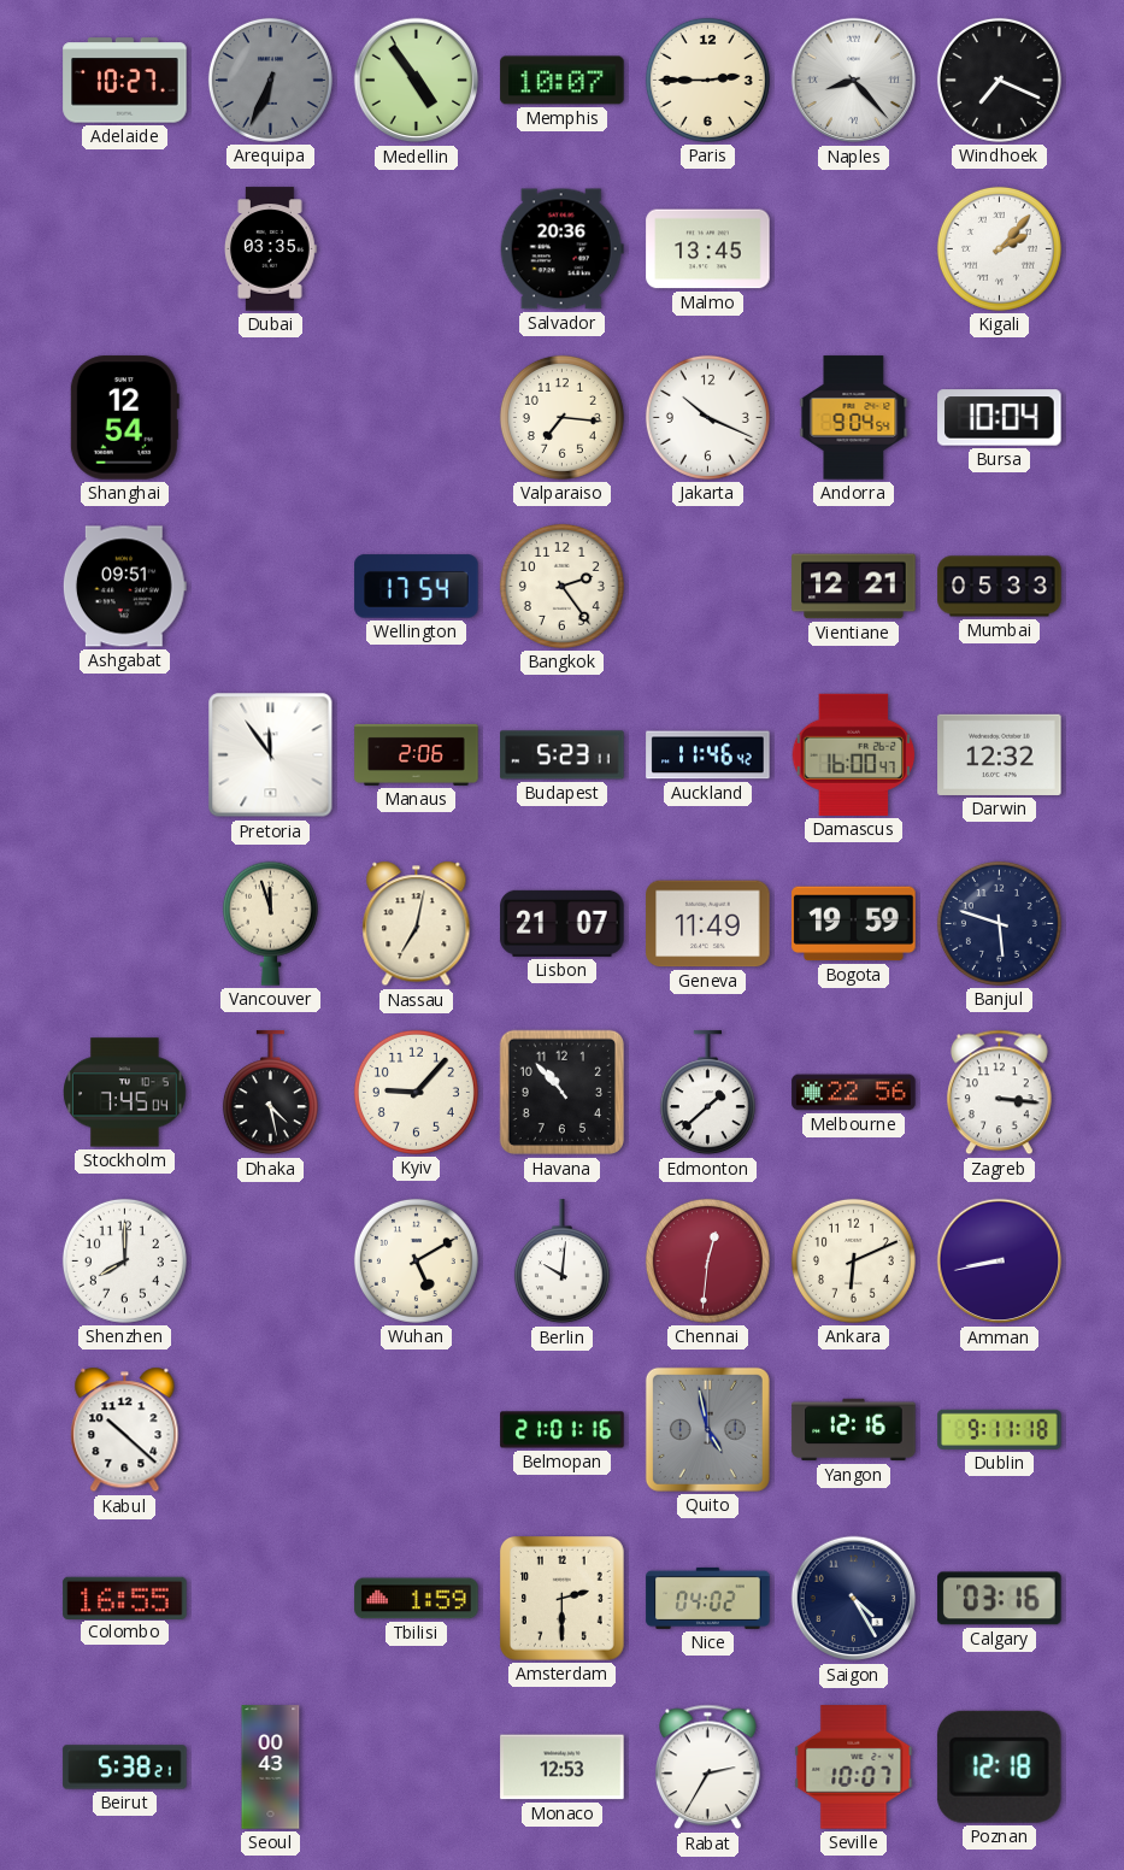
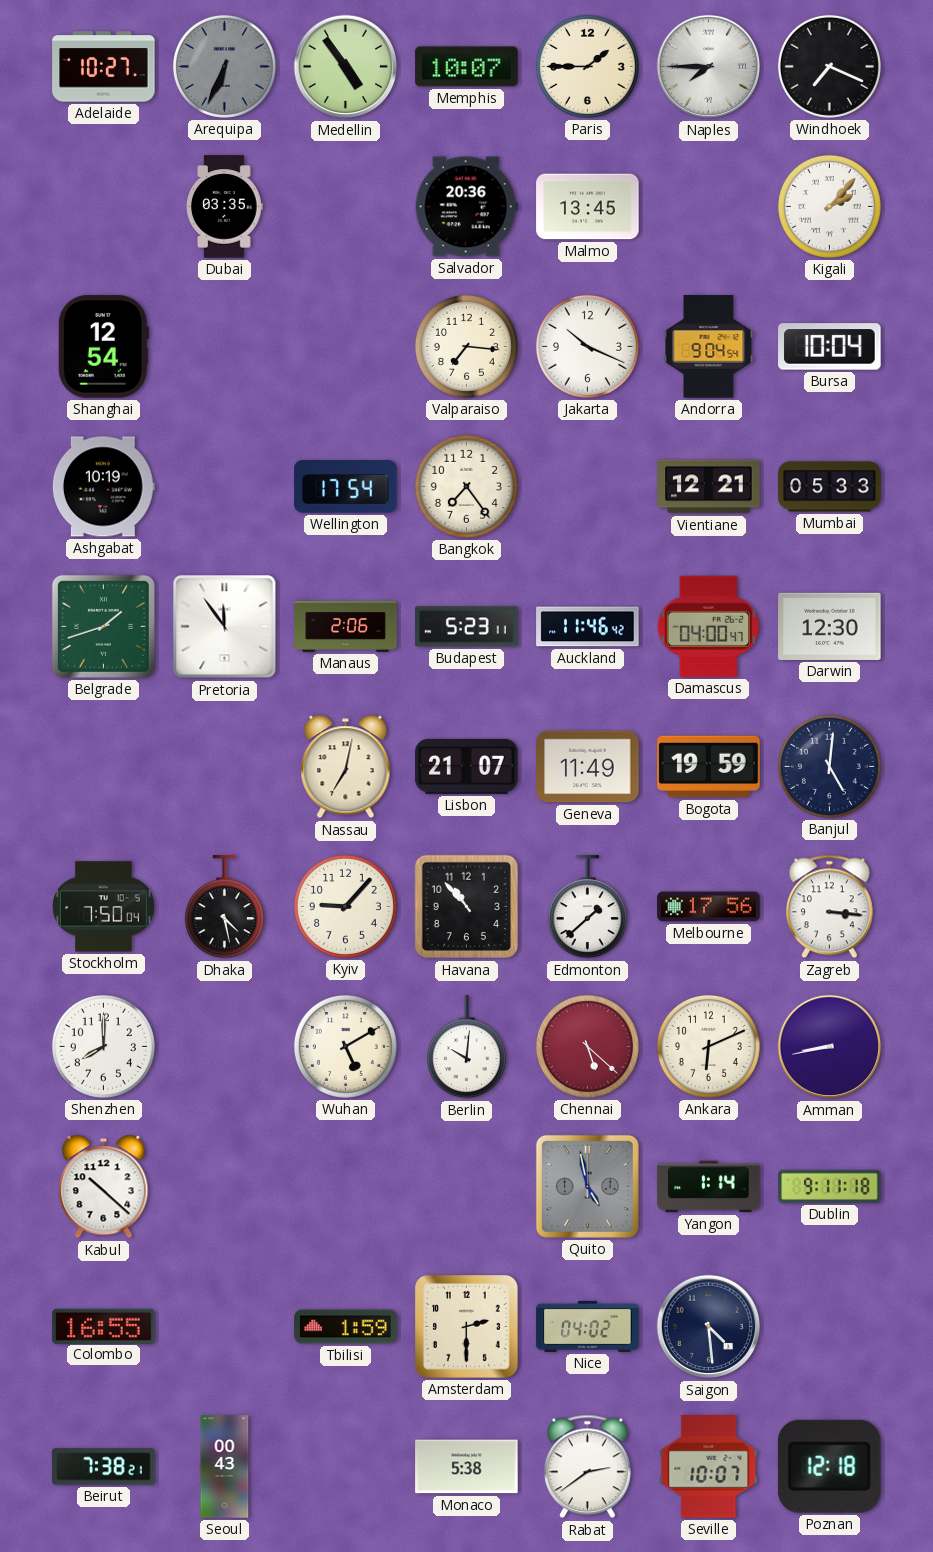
Paris: 2:45 -> 1:45
Naples: 8:23 -> 7:45
Ashgabat: 09:51 -> 10:19
Bangkok: 2:24 -> 7:24
Belgrade: none -> 1:42
Damascus: 16:00 -> 04:00
Darwin: 12:32 -> 12:30
Vancouver: 11:57 -> none
Banjul: 5:48 -> 5:01
Stockholm: 7:45 -> 7:50
Melbourne: 22:56 -> 17:56
Chennai: 12:31 -> 5:22
Belmopan: 21:01 -> none
Yangon: 12:16 -> 1:14
Saigon: 4:25 -> 4:29
Calgary: 03:16 -> none
Beirut: 5:38 -> 7:38
Monaco: 12:53 -> 5:38
Rabat: 2:35 -> 2:39
